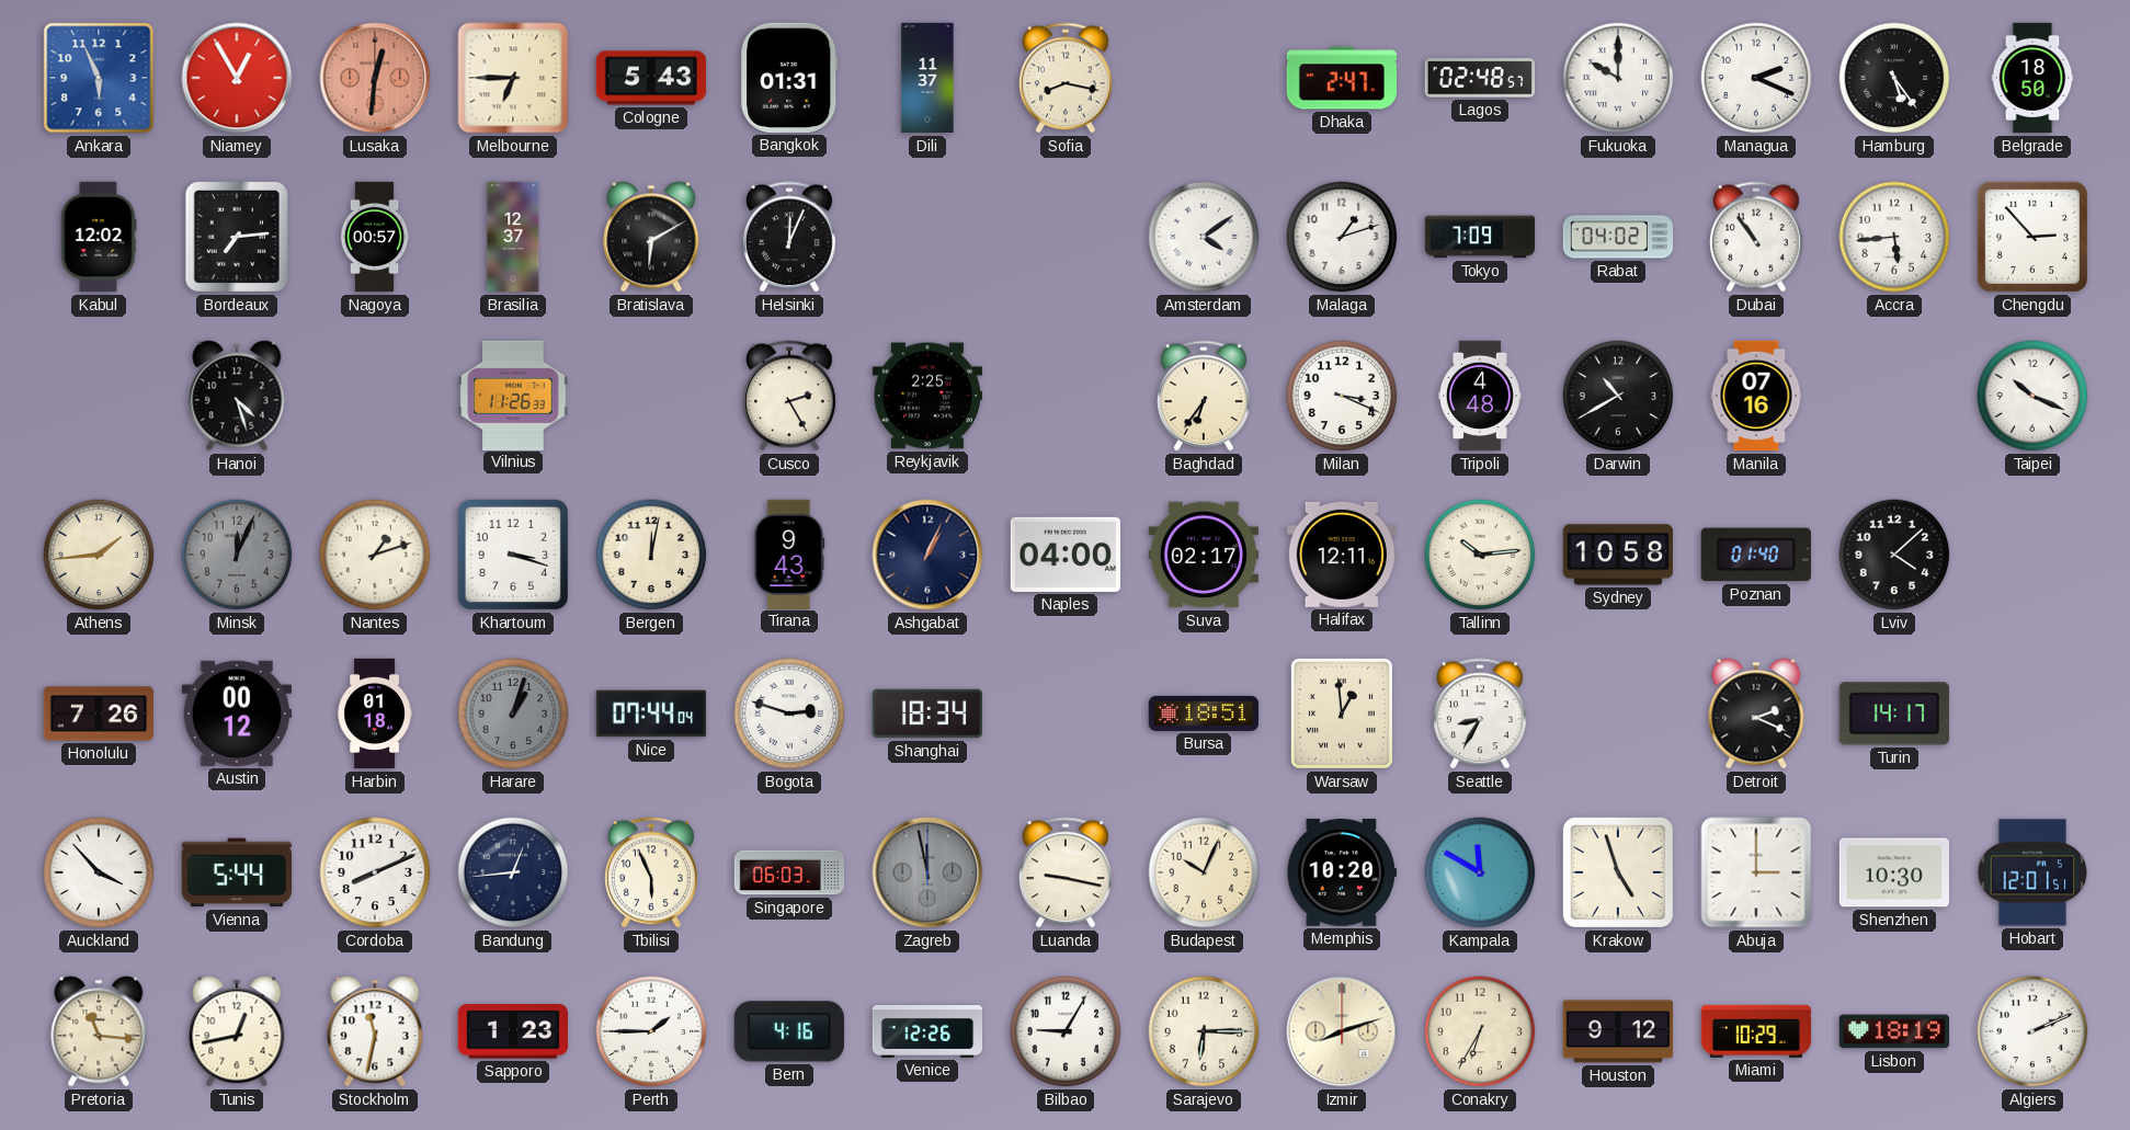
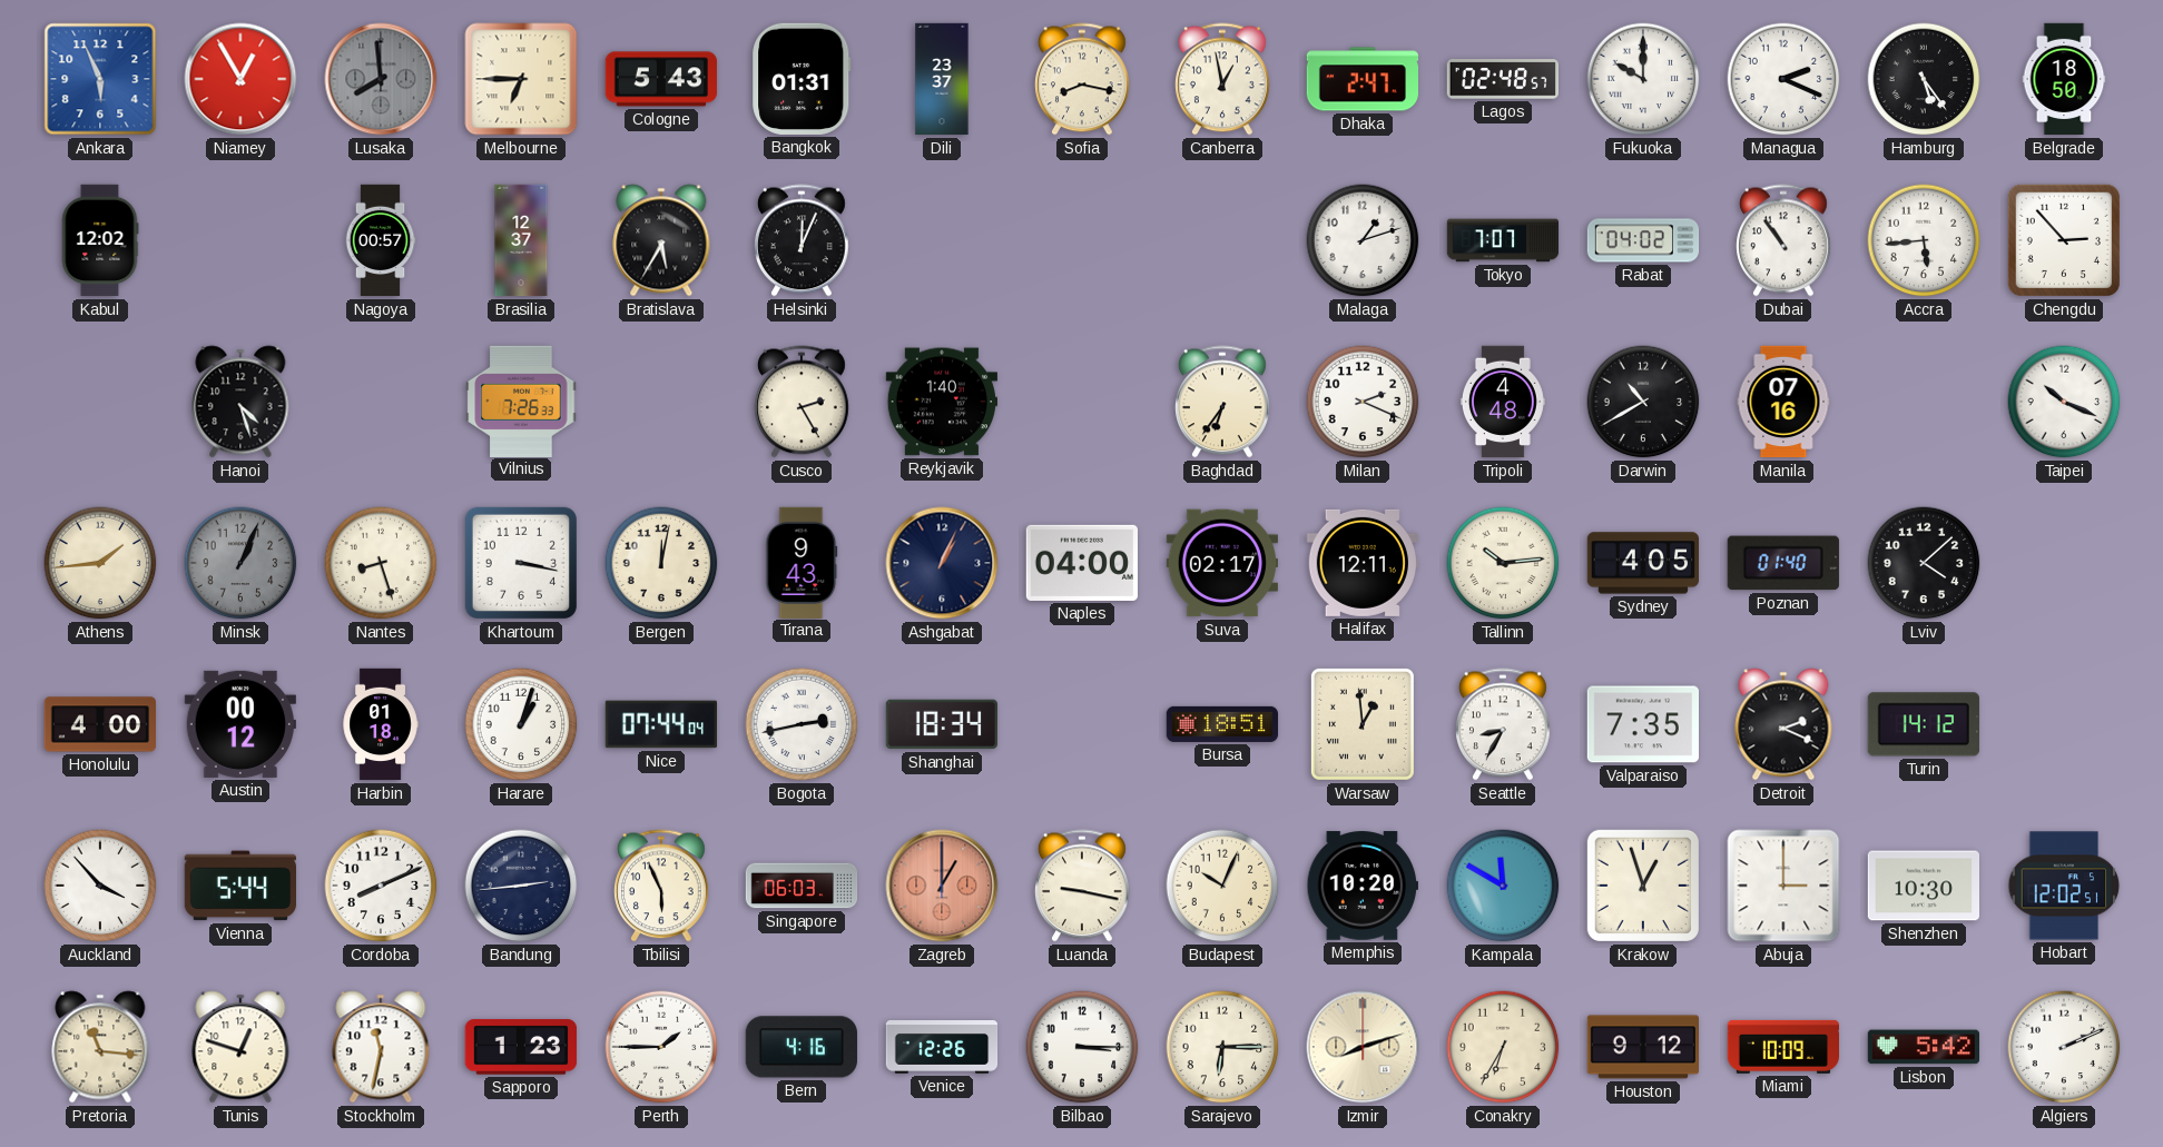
Lusaka: 12:31 -> 7:59
Lusaka dial: salmon -> grey
Dili: 11:37 -> 23:37
Canberra: none -> 12:58
Bordeaux: 7:14 -> none
Bratislava: 6:10 -> 5:35
Amsterdam: 4:09 -> none
Tokyo: 7:09 -> 7:07
Vilnius: 11:26 -> 7:26
Reykjavik: 2:25 -> 1:40
Milan: 3:19 -> 2:19
Minsk: 12:04 -> 1:04
Nantes: 1:12 -> 8:27
Khartoum: 3:18 -> 3:17
Sydney: 10:58 -> 4:05
Honolulu: 7:26 -> 4:00
Harare dial: grey -> white
Bogota: 2:48 -> 2:43
Valparaiso: none -> 7:35
Turin: 14:17 -> 14:12
Bandung: 12:44 -> 2:44
Zagreb: 11:58 -> 1:00
Zagreb dial: grey -> salmon
Krakow: 4:57 -> 12:57
Hobart: 12:01 -> 12:02
Tunis: 12:43 -> 12:48
Bilbao: 9:05 -> 3:15
Miami: 10:29 -> 10:09
Lisbon: 18:19 -> 5:42
